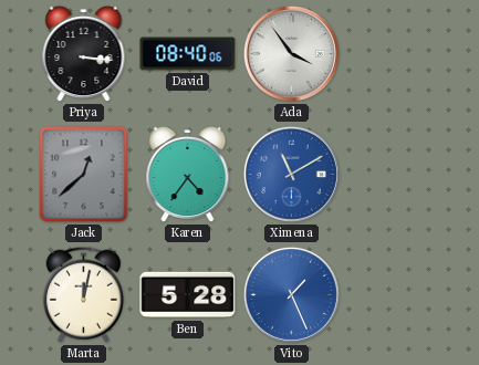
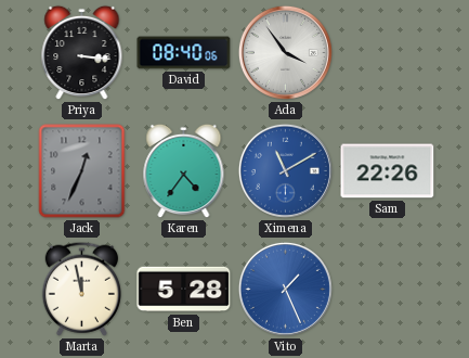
Jack: 12:38 -> 12:34
Sam: none -> 22:26
Marta: 12:02 -> 11:58
